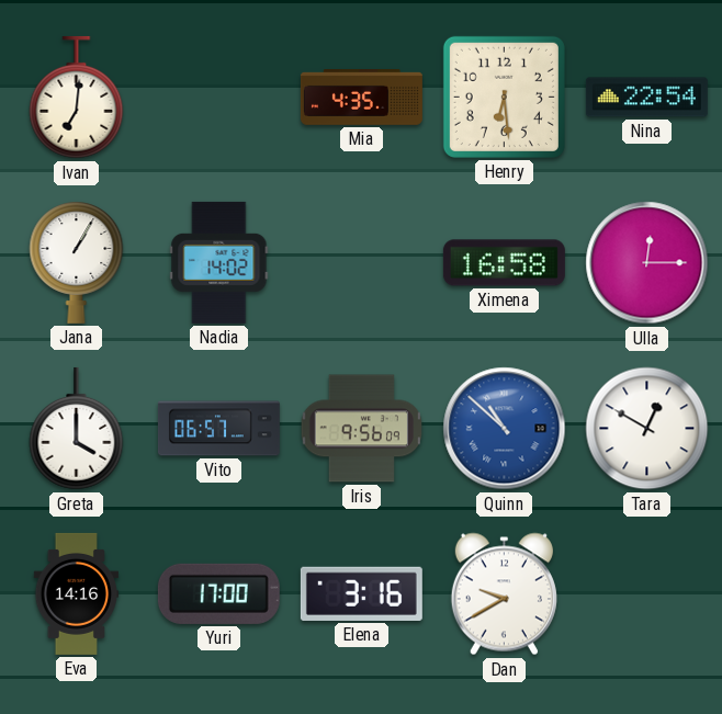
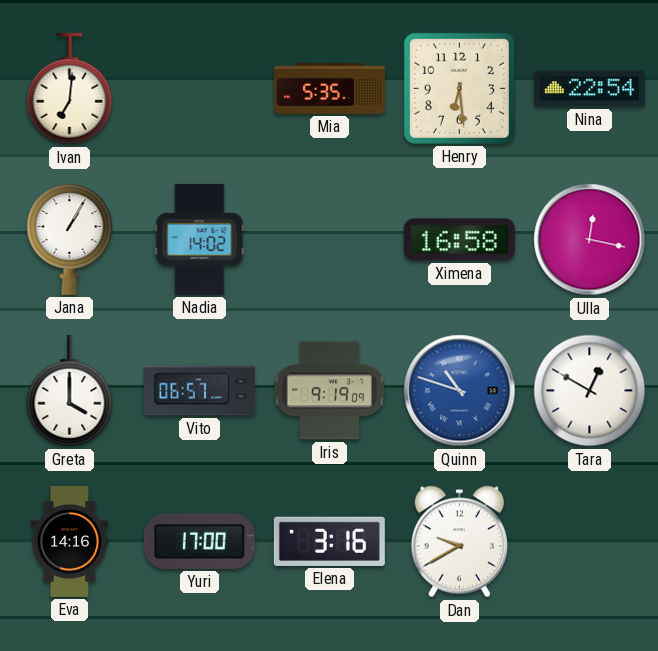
Mia: 4:35 -> 5:35
Ulla: 12:15 -> 12:17
Iris: 9:56 -> 9:19
Quinn: 10:52 -> 10:48
